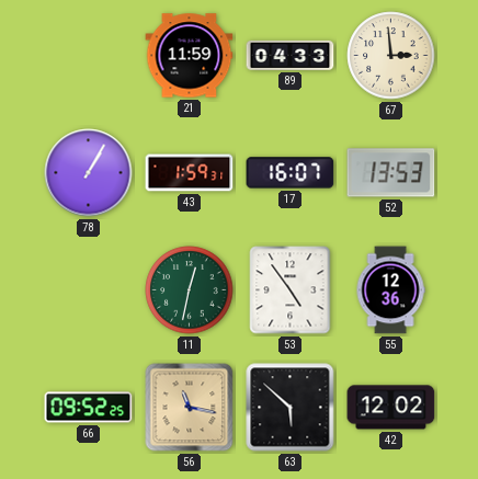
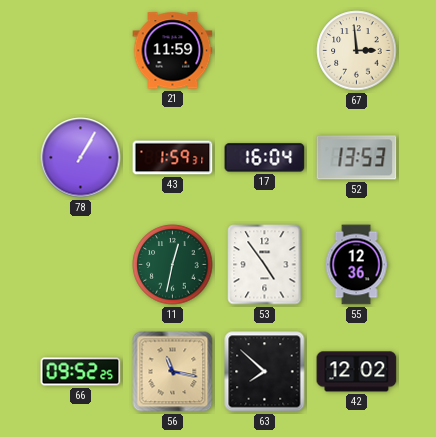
89: 04:33 -> none
17: 16:07 -> 16:04
63: 5:52 -> 7:52
